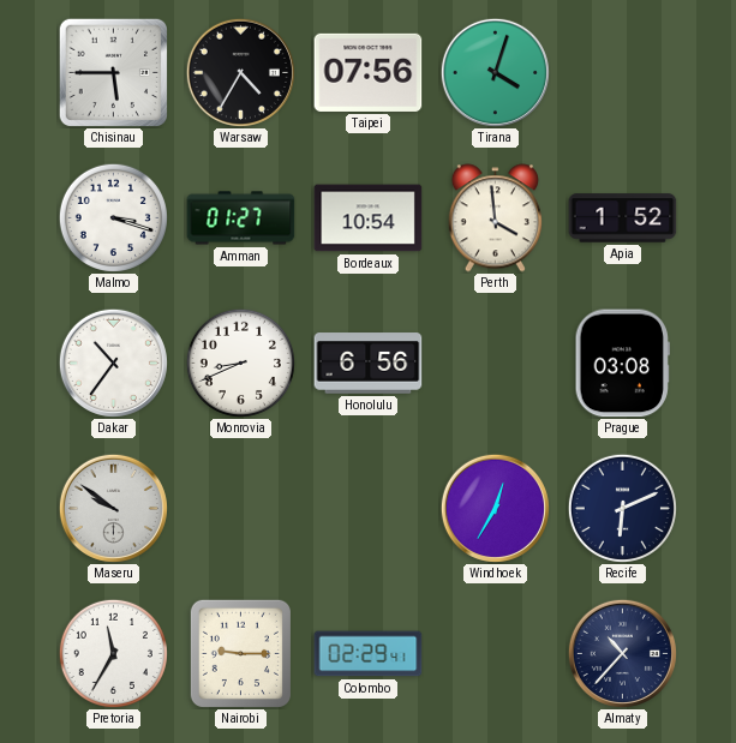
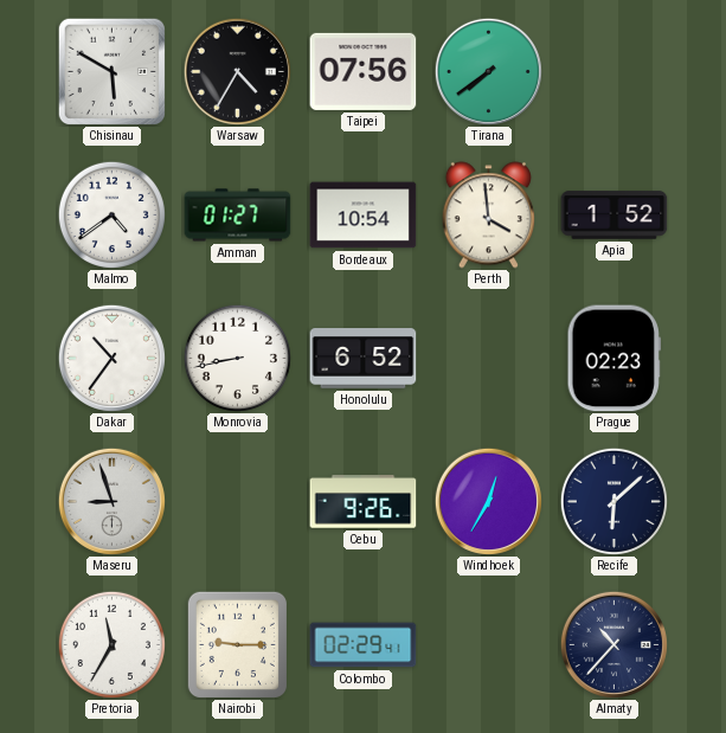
Chisinau: 5:45 -> 5:50
Tirana: 4:03 -> 7:39
Malmo: 3:18 -> 4:39
Monrovia: 8:41 -> 8:43
Honolulu: 6:56 -> 6:52
Prague: 03:08 -> 02:23
Maseru: 9:51 -> 8:57
Cebu: none -> 9:26
Recife: 6:11 -> 6:08
